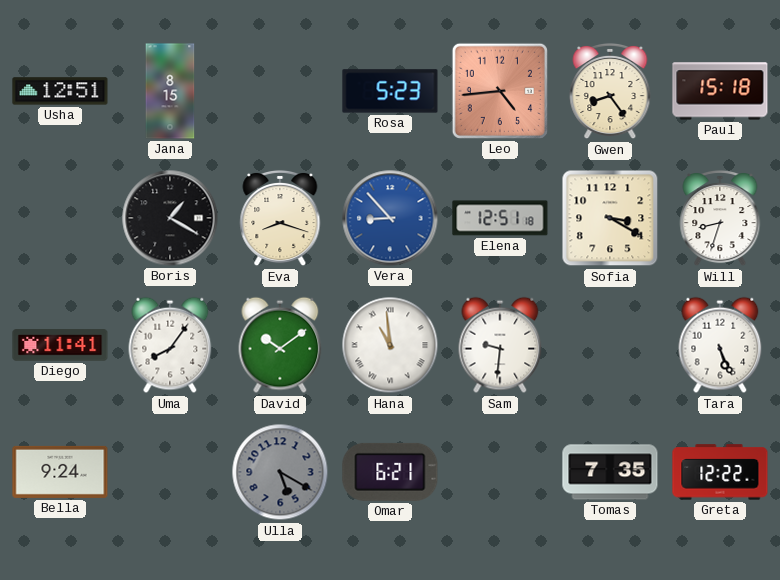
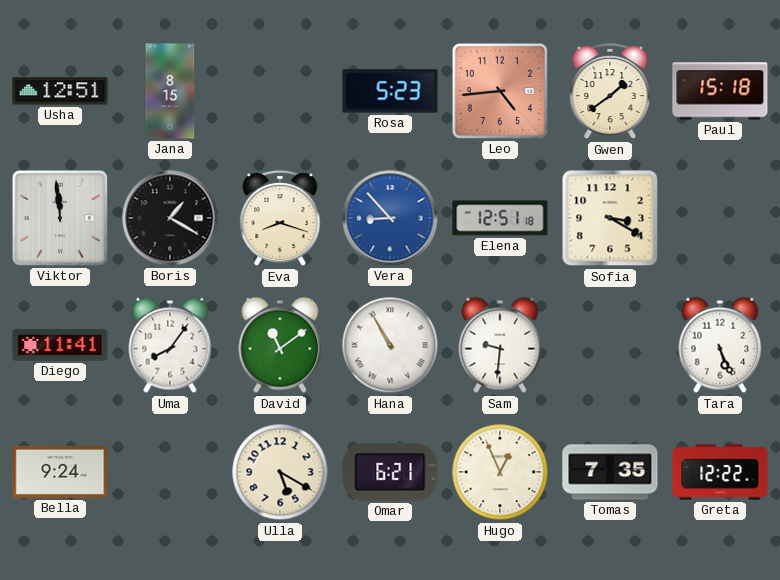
Gwen: 8:24 -> 1:39
Viktor: none -> 11:59
Will: 8:33 -> none
David: 10:09 -> 11:09
Hana: 10:59 -> 10:55
Ulla dial: grey -> cream
Hugo: none -> 12:56
